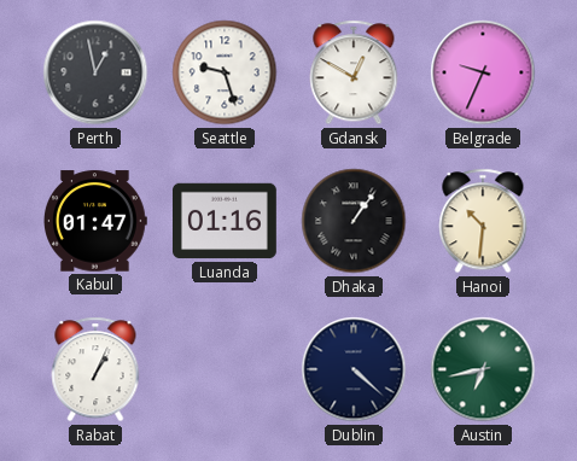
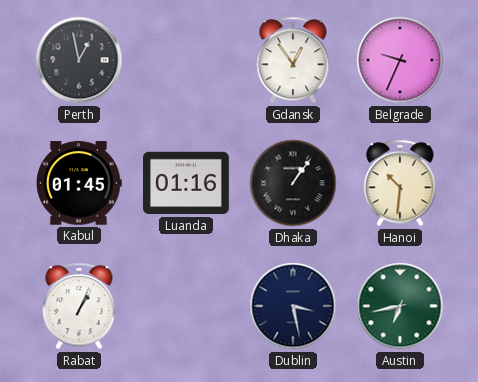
Seattle: 9:27 -> none
Gdansk: 12:50 -> 12:54
Kabul: 01:47 -> 01:45
Dublin: 4:22 -> 3:28
